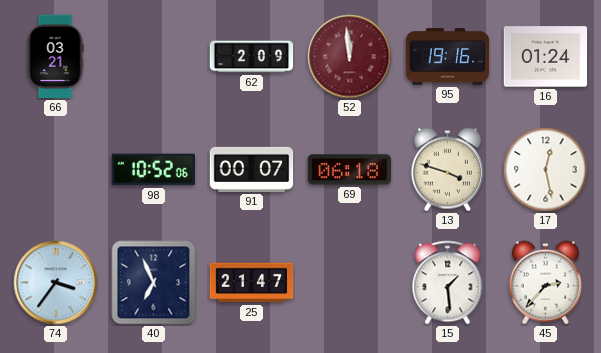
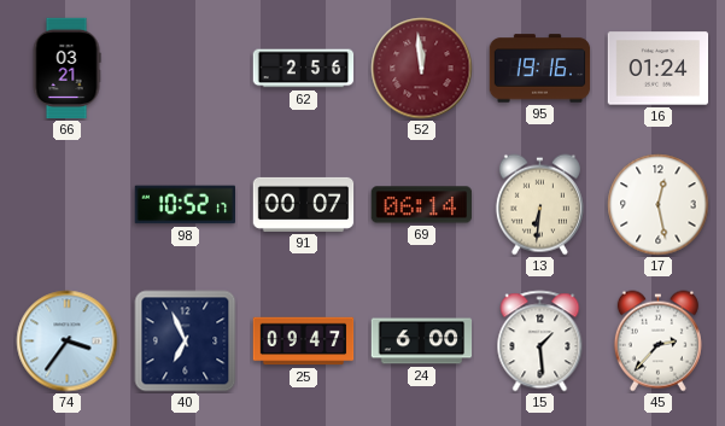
62: 2:09 -> 2:56
98: 10:52:06 -> 10:52:17
69: 06:18 -> 06:14
13: 3:48 -> 6:31
25: 21:47 -> 09:47
24: none -> 6:00
